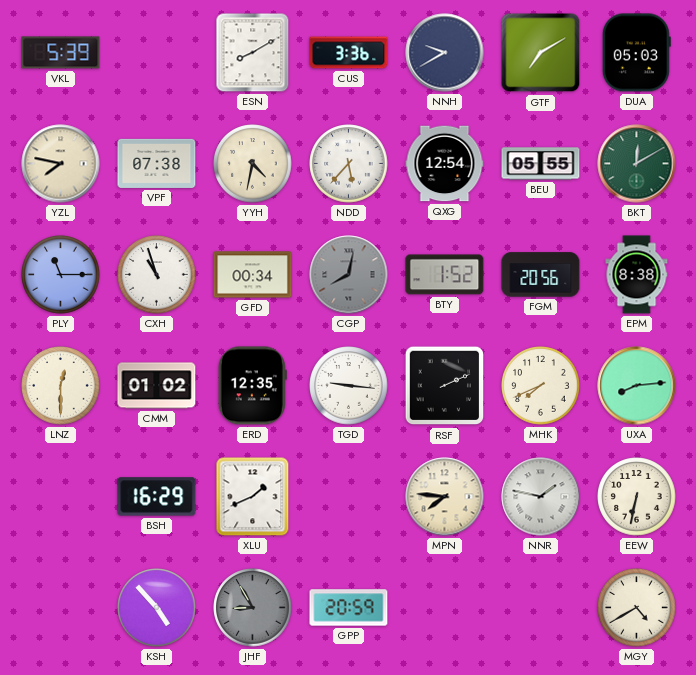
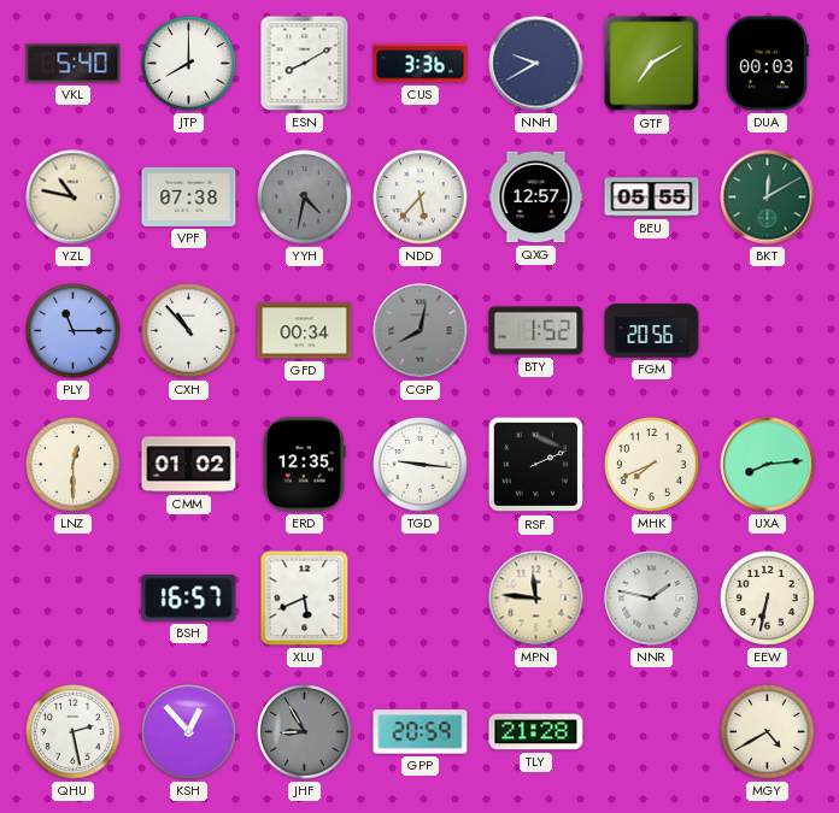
VKL: 5:39 -> 5:40
JTP: none -> 8:00
DUA: 05:03 -> 00:03
YZL: 7:47 -> 10:47
YYH dial: cream -> grey
QXG: 12:54 -> 12:57
CXH: 10:57 -> 10:53
EPM: 8:38 -> none
BSH: 16:29 -> 16:57
XLU: 1:41 -> 5:41
MPN: 7:46 -> 11:46
QHU: none -> 2:28
KSH: 4:53 -> 12:53
TLY: none -> 21:28
